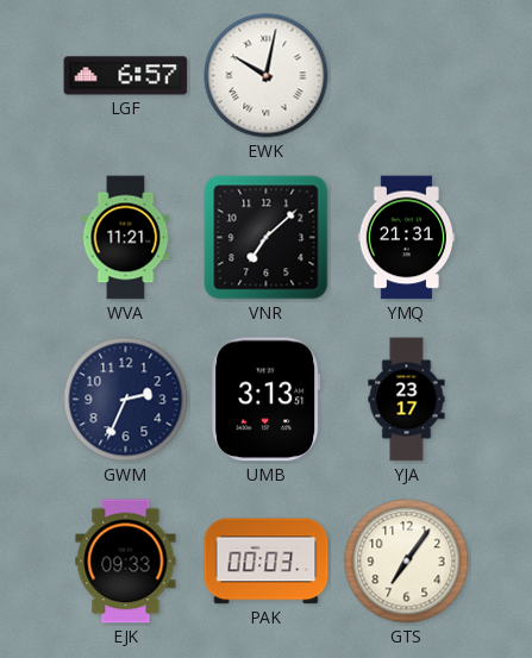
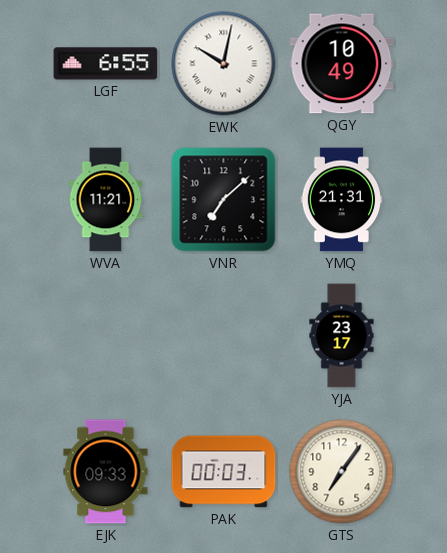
LGF: 6:57 -> 6:55
QGY: none -> 10:49
GWM: 2:34 -> none
UMB: 3:13 -> none
